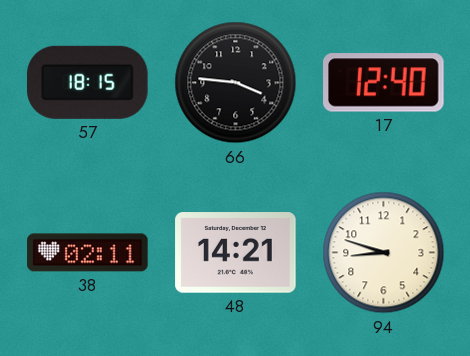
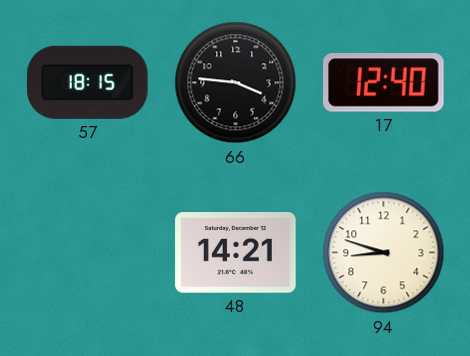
38: 02:11 -> none
